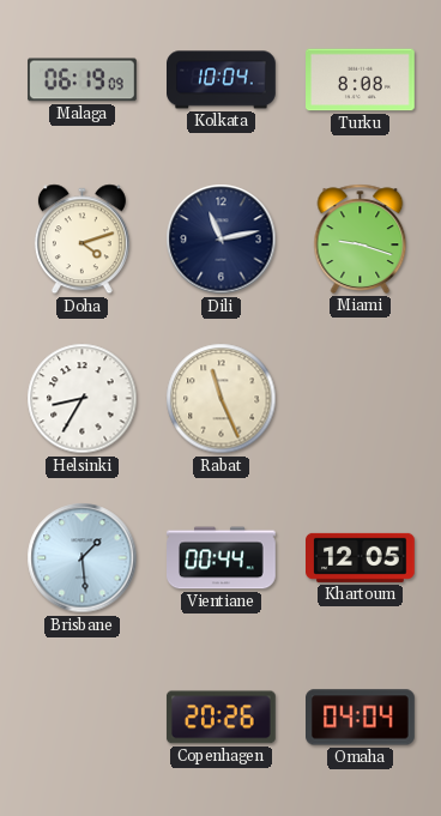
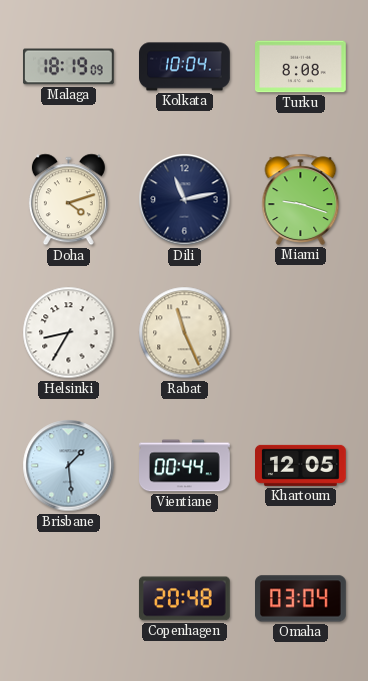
Malaga: 06:19 -> 18:19
Copenhagen: 20:26 -> 20:48
Omaha: 04:04 -> 03:04
